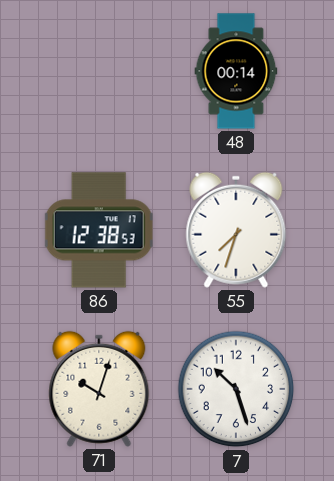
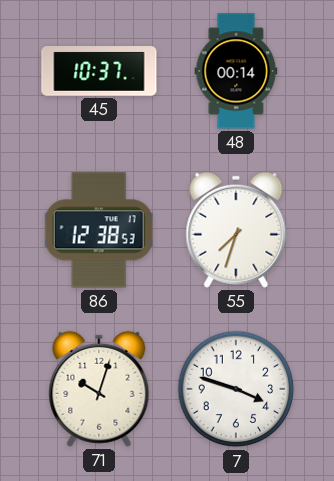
45: none -> 10:37
7: 10:27 -> 3:48
